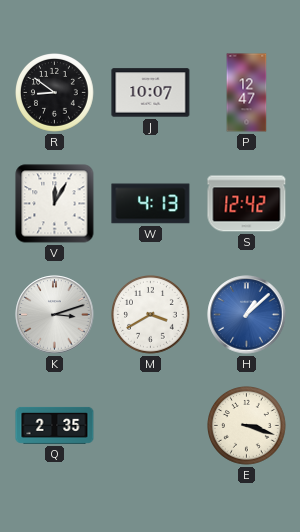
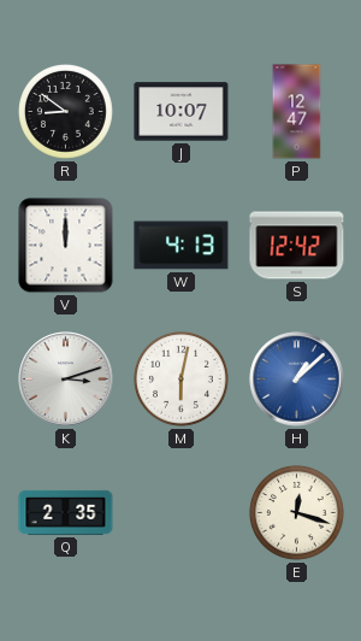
V: 12:05 -> 12:00
M: 3:40 -> 6:02
E: 3:18 -> 12:18
